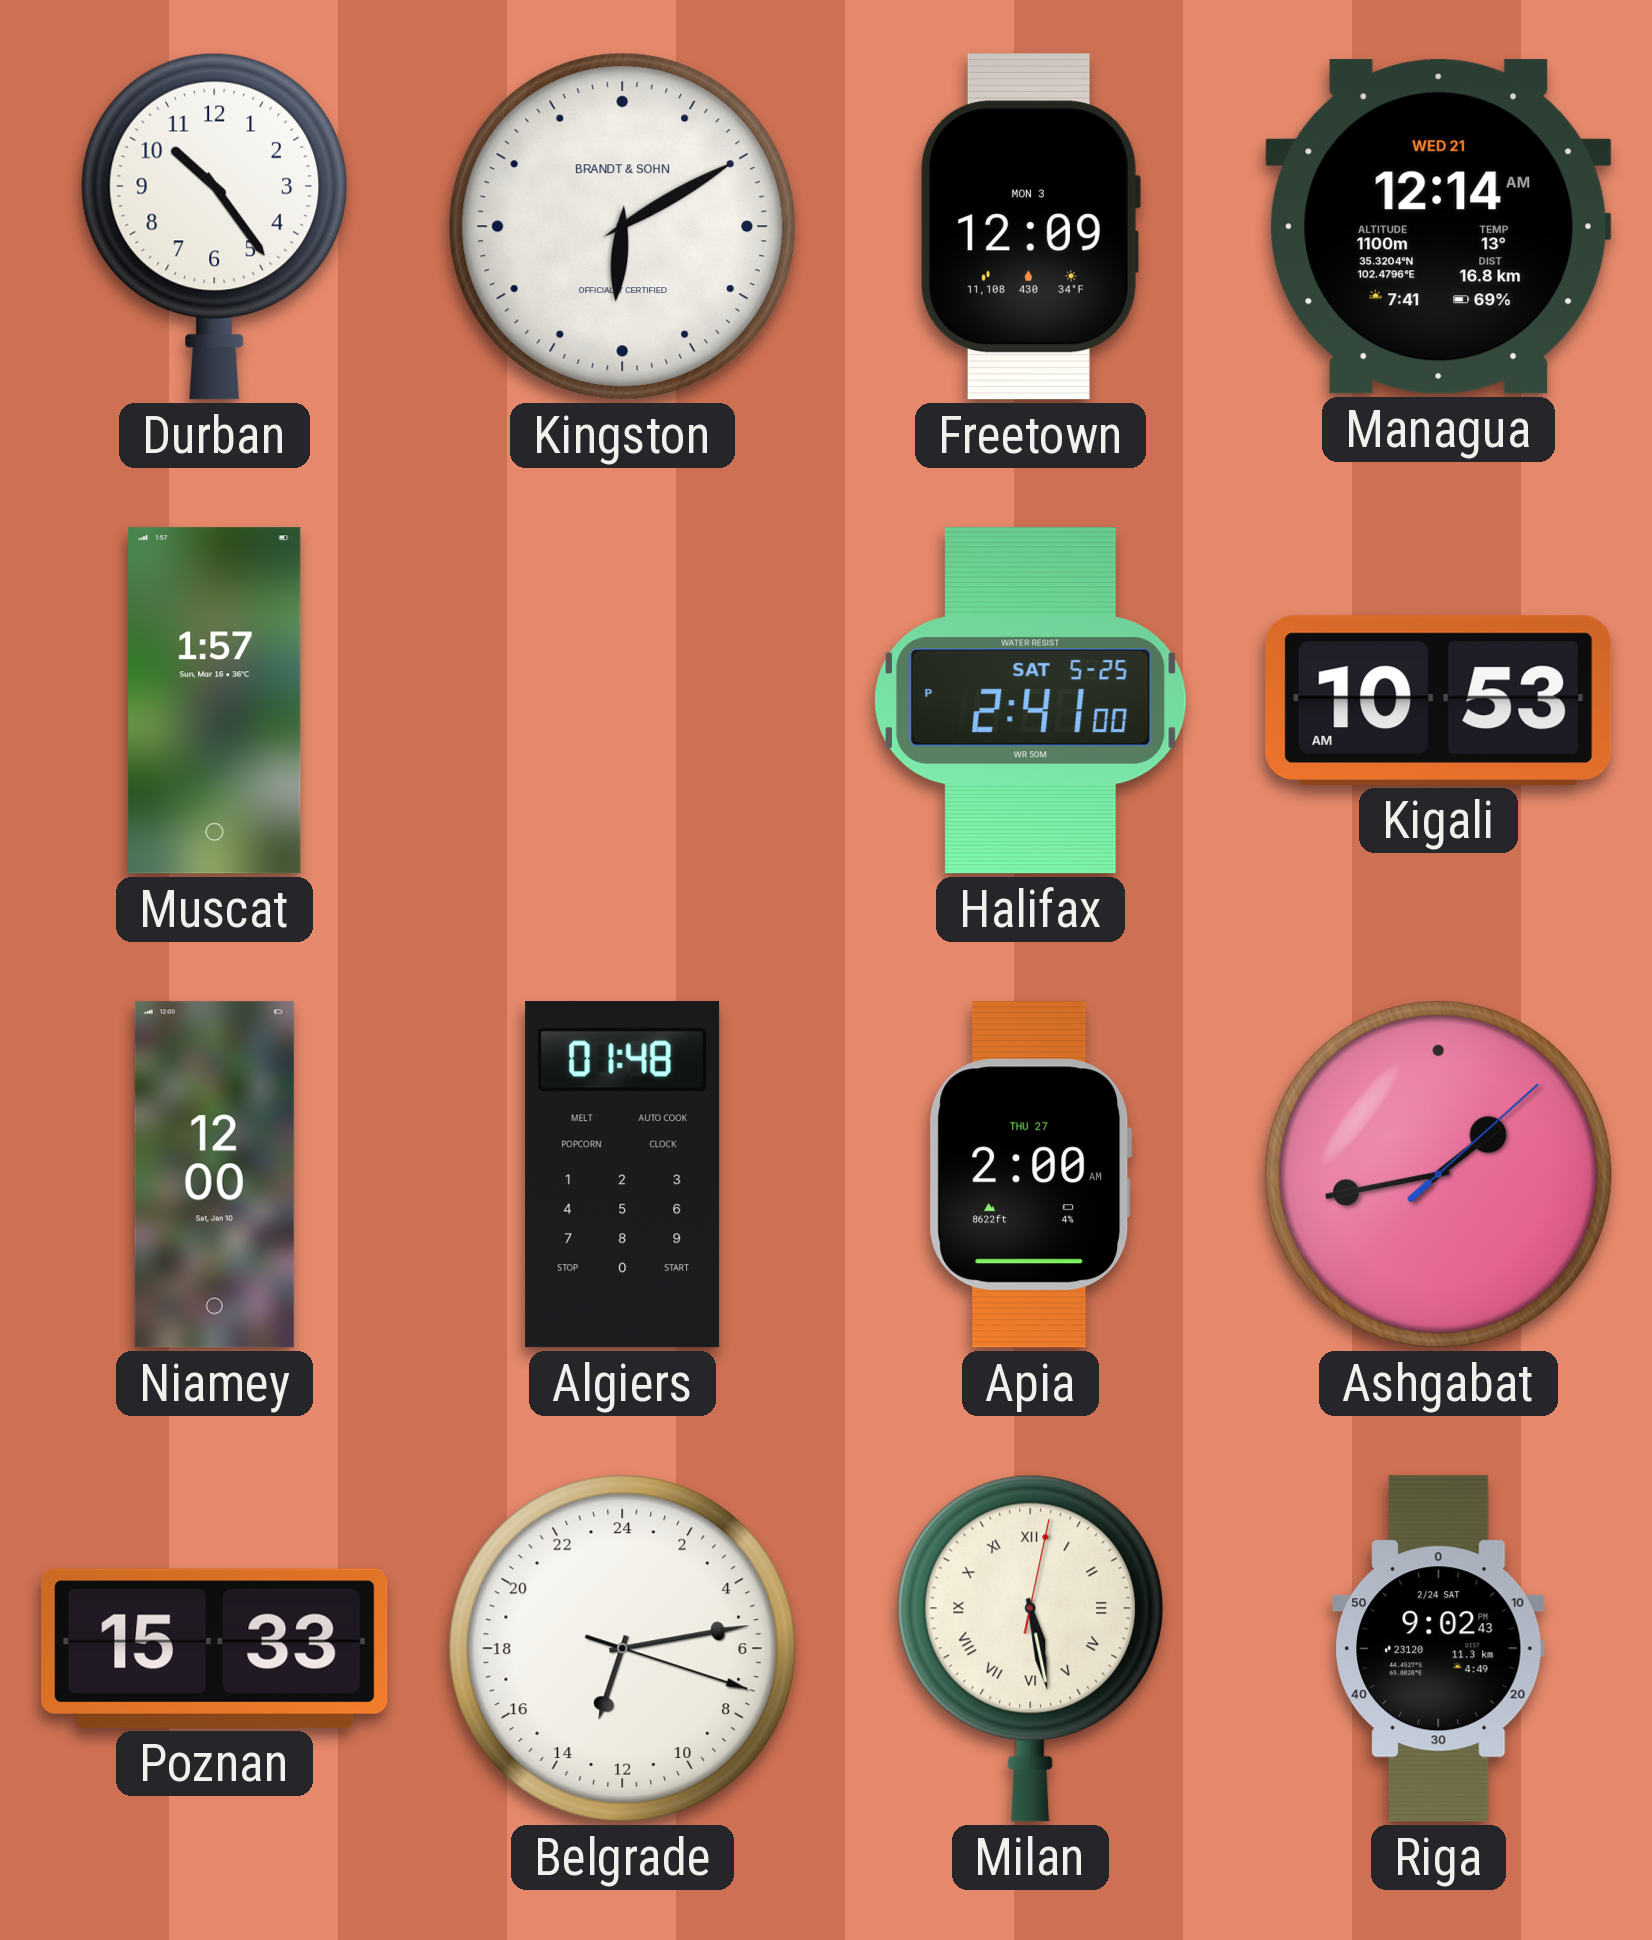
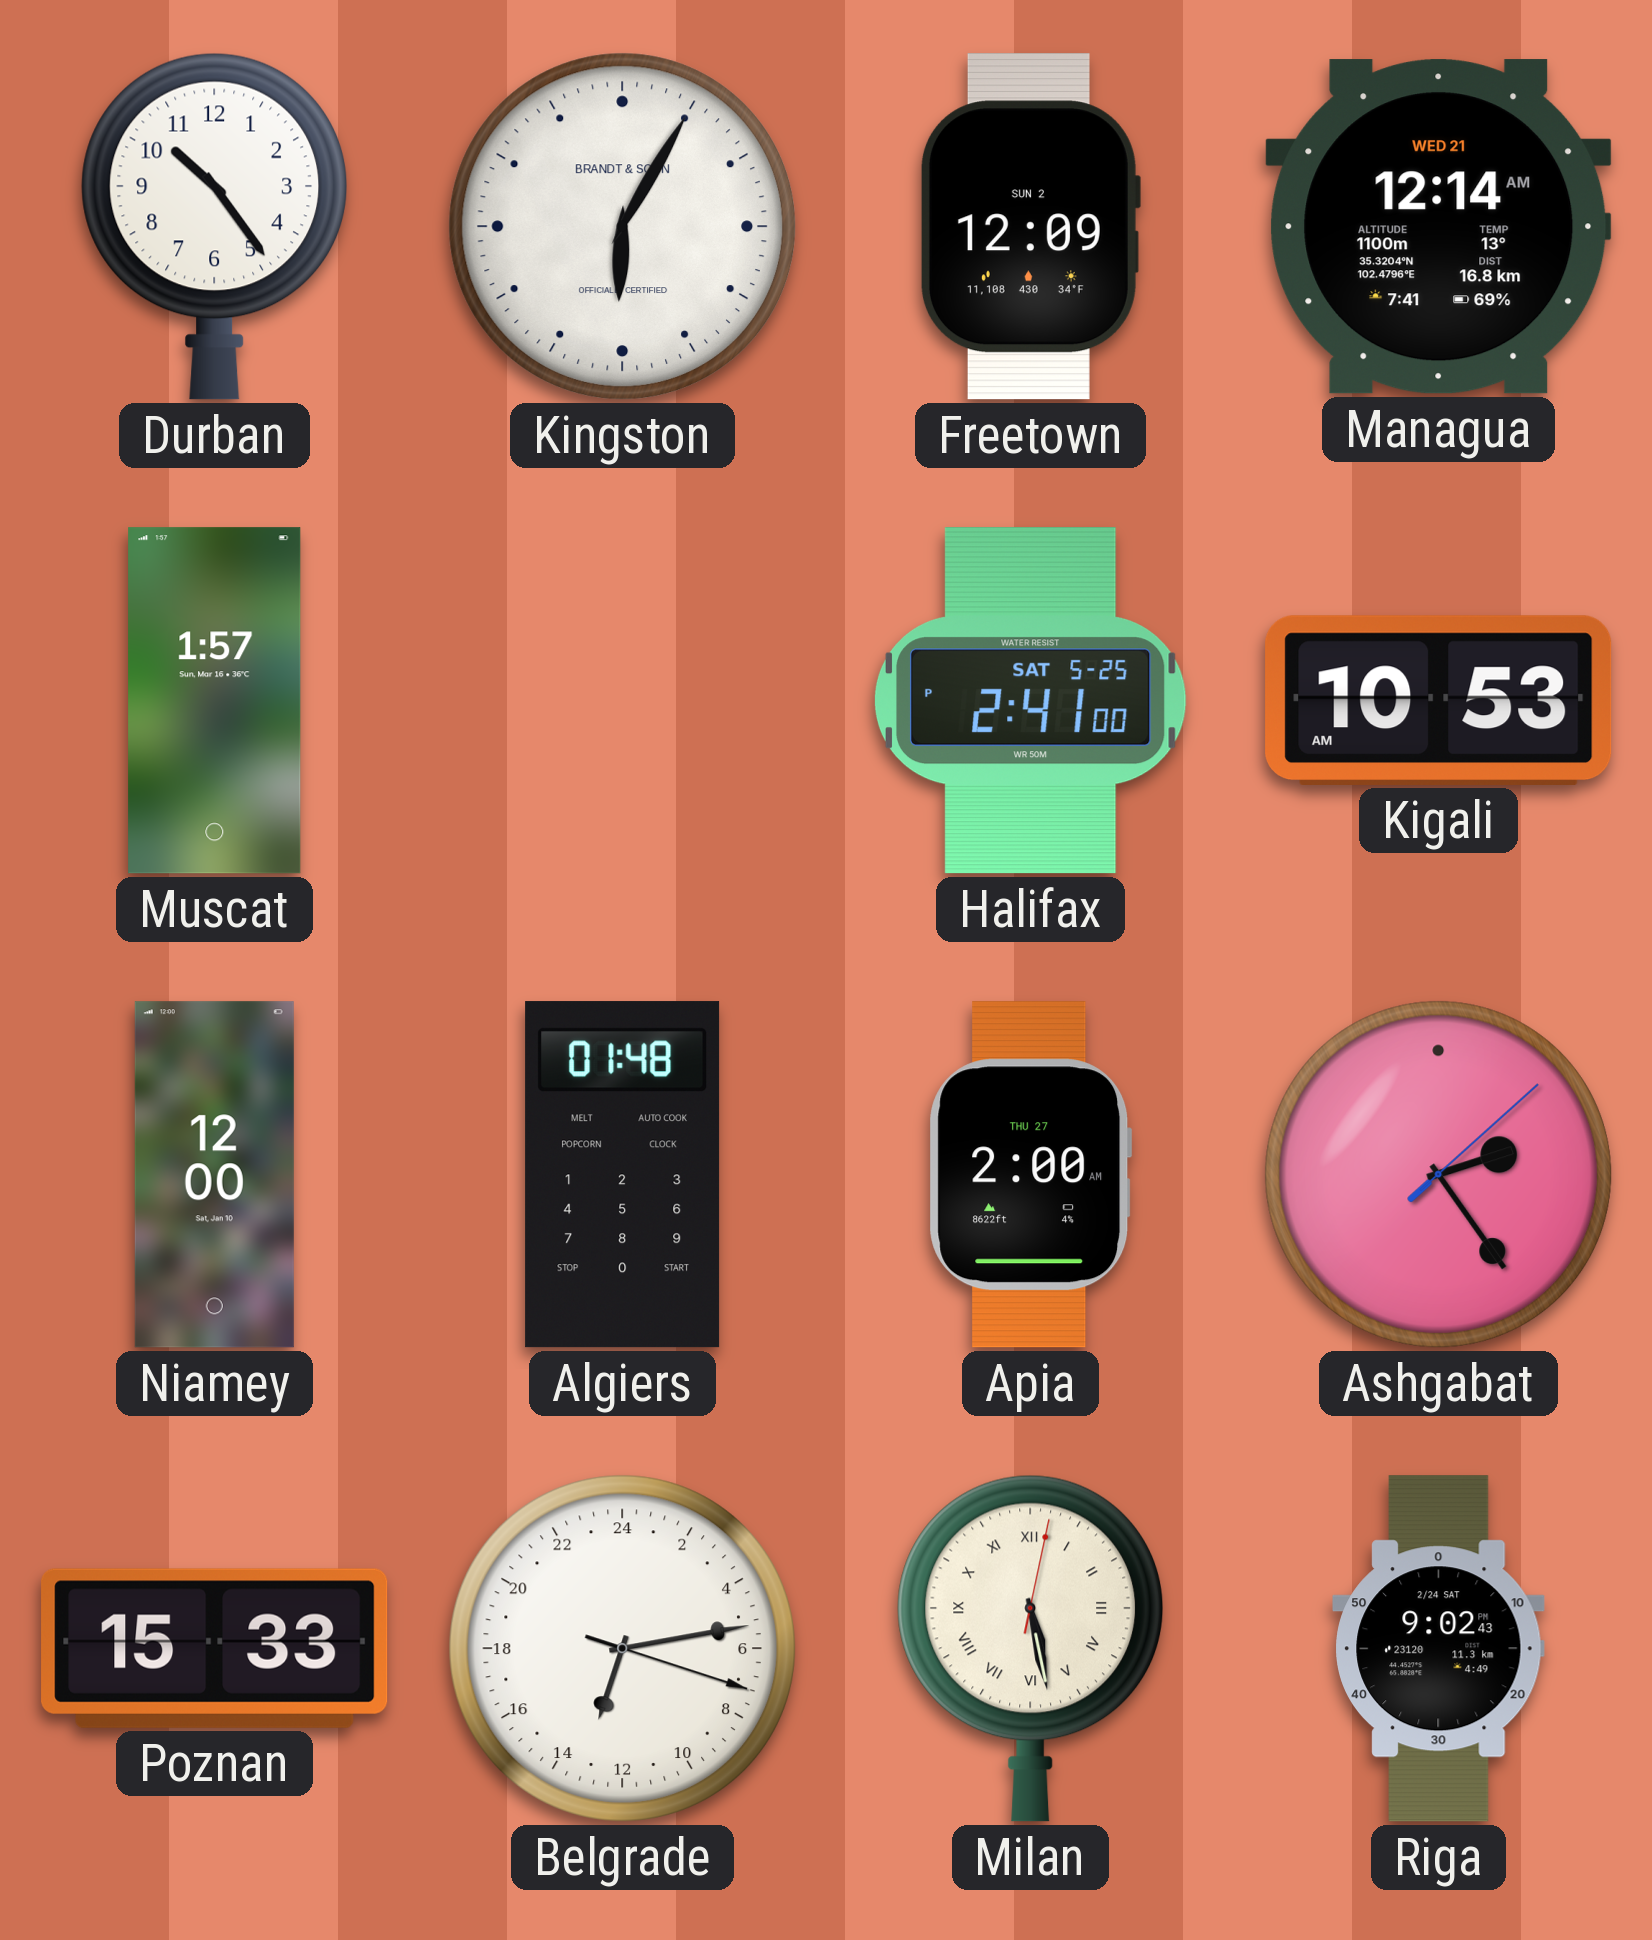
Kingston: 6:10 -> 6:05
Freetown date: MON 3 -> SUN 2
Ashgabat: 1:43 -> 2:24
